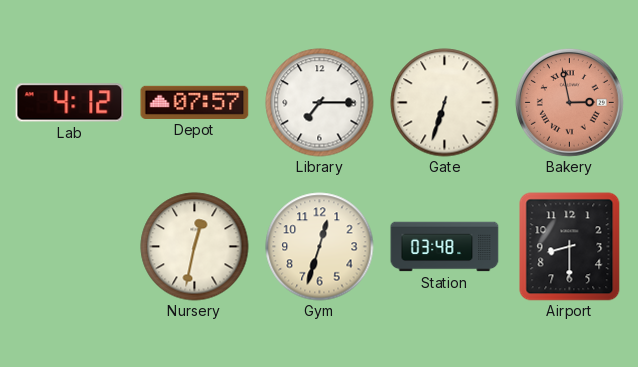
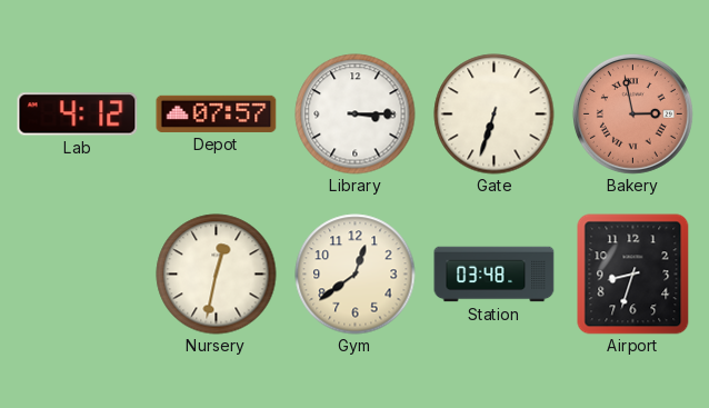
Library: 7:15 -> 3:15
Gym: 12:33 -> 12:39
Airport: 8:30 -> 8:33
